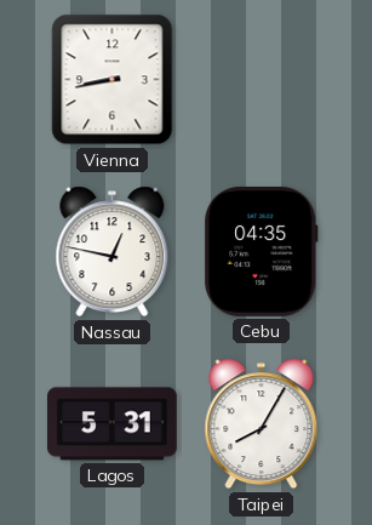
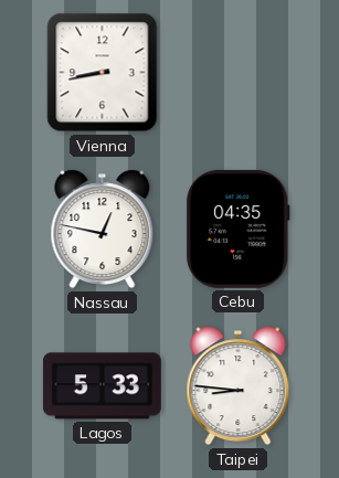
Lagos: 5:31 -> 5:33
Taipei: 8:05 -> 8:46
